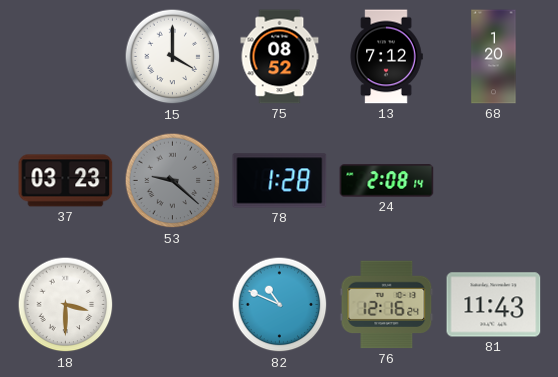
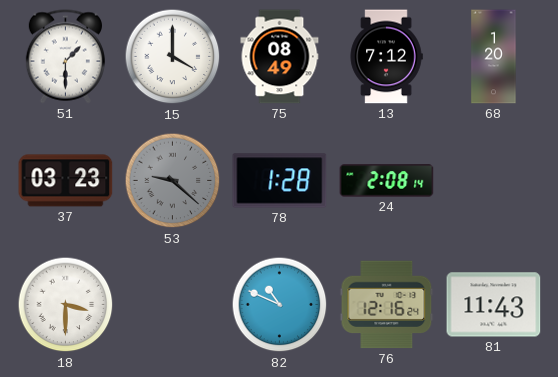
51: none -> 1:30
75: 08:52 -> 08:49
